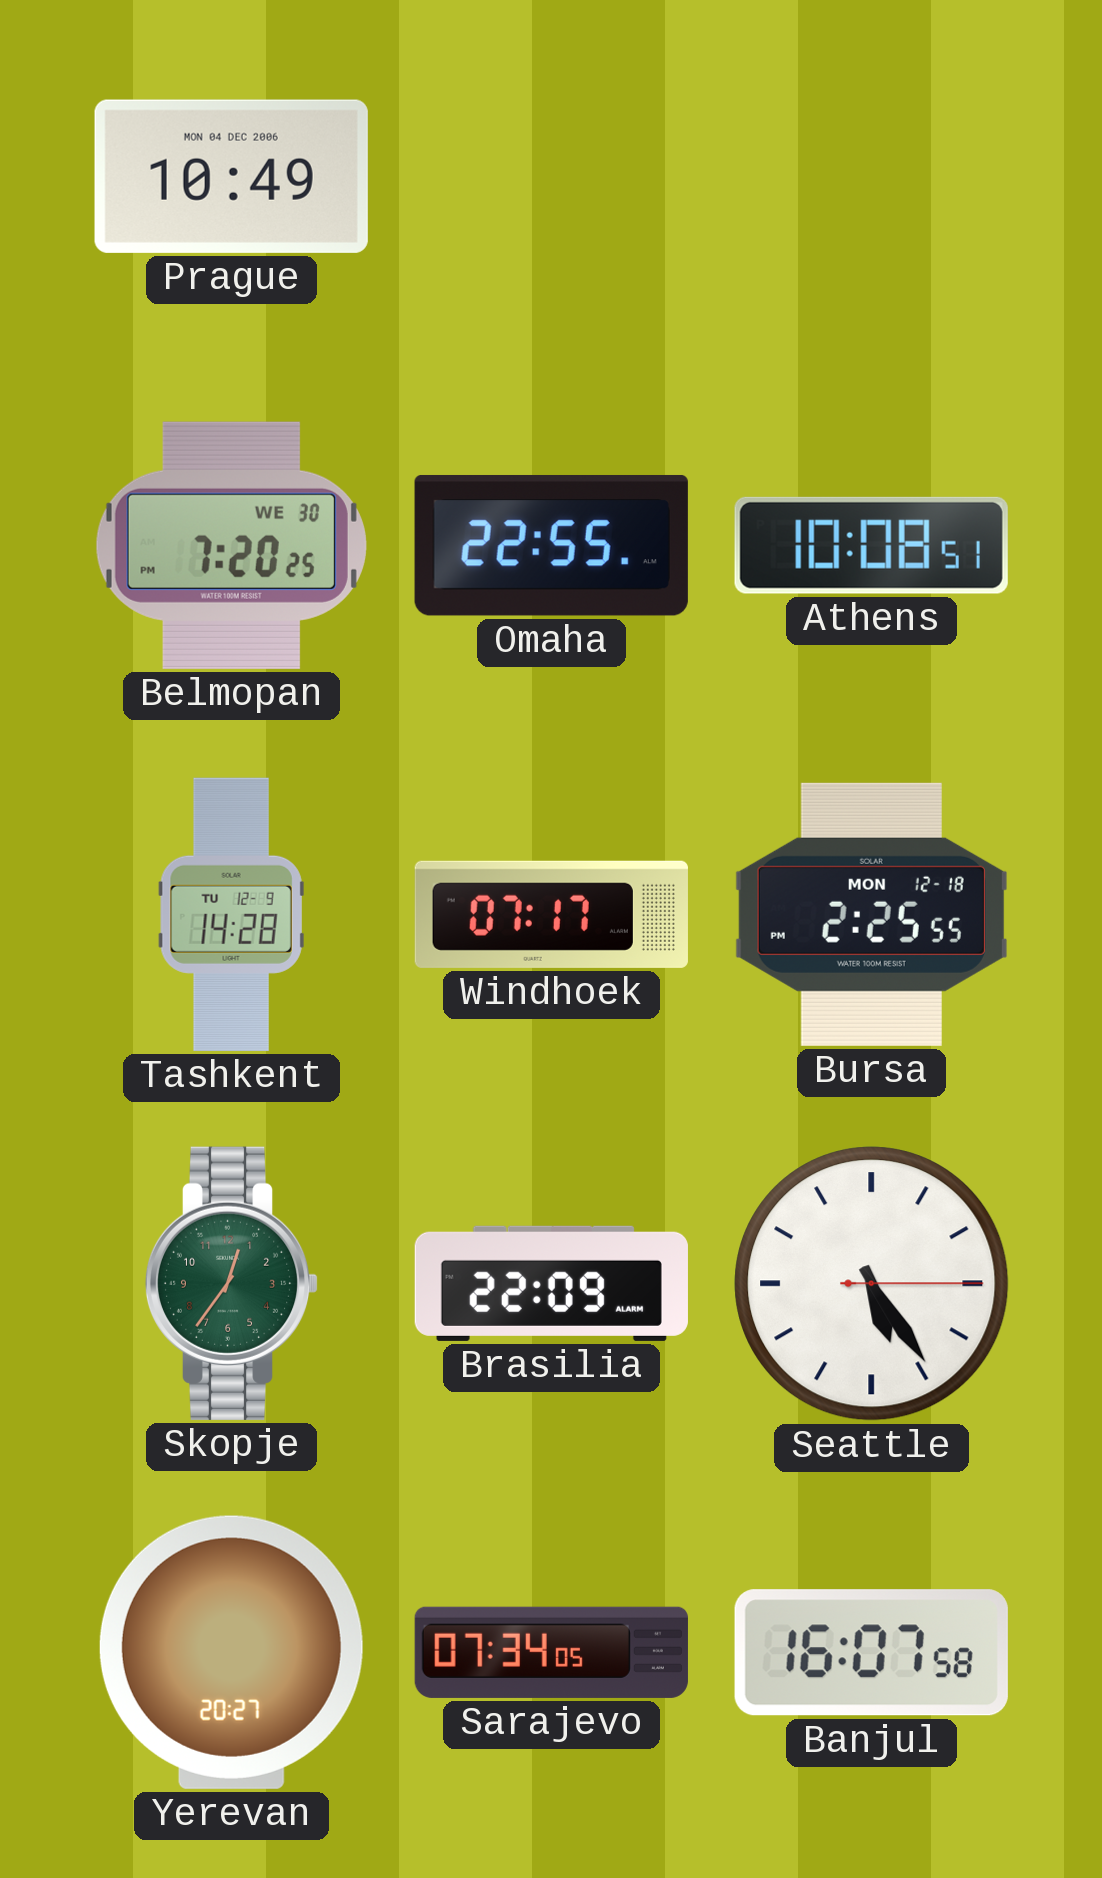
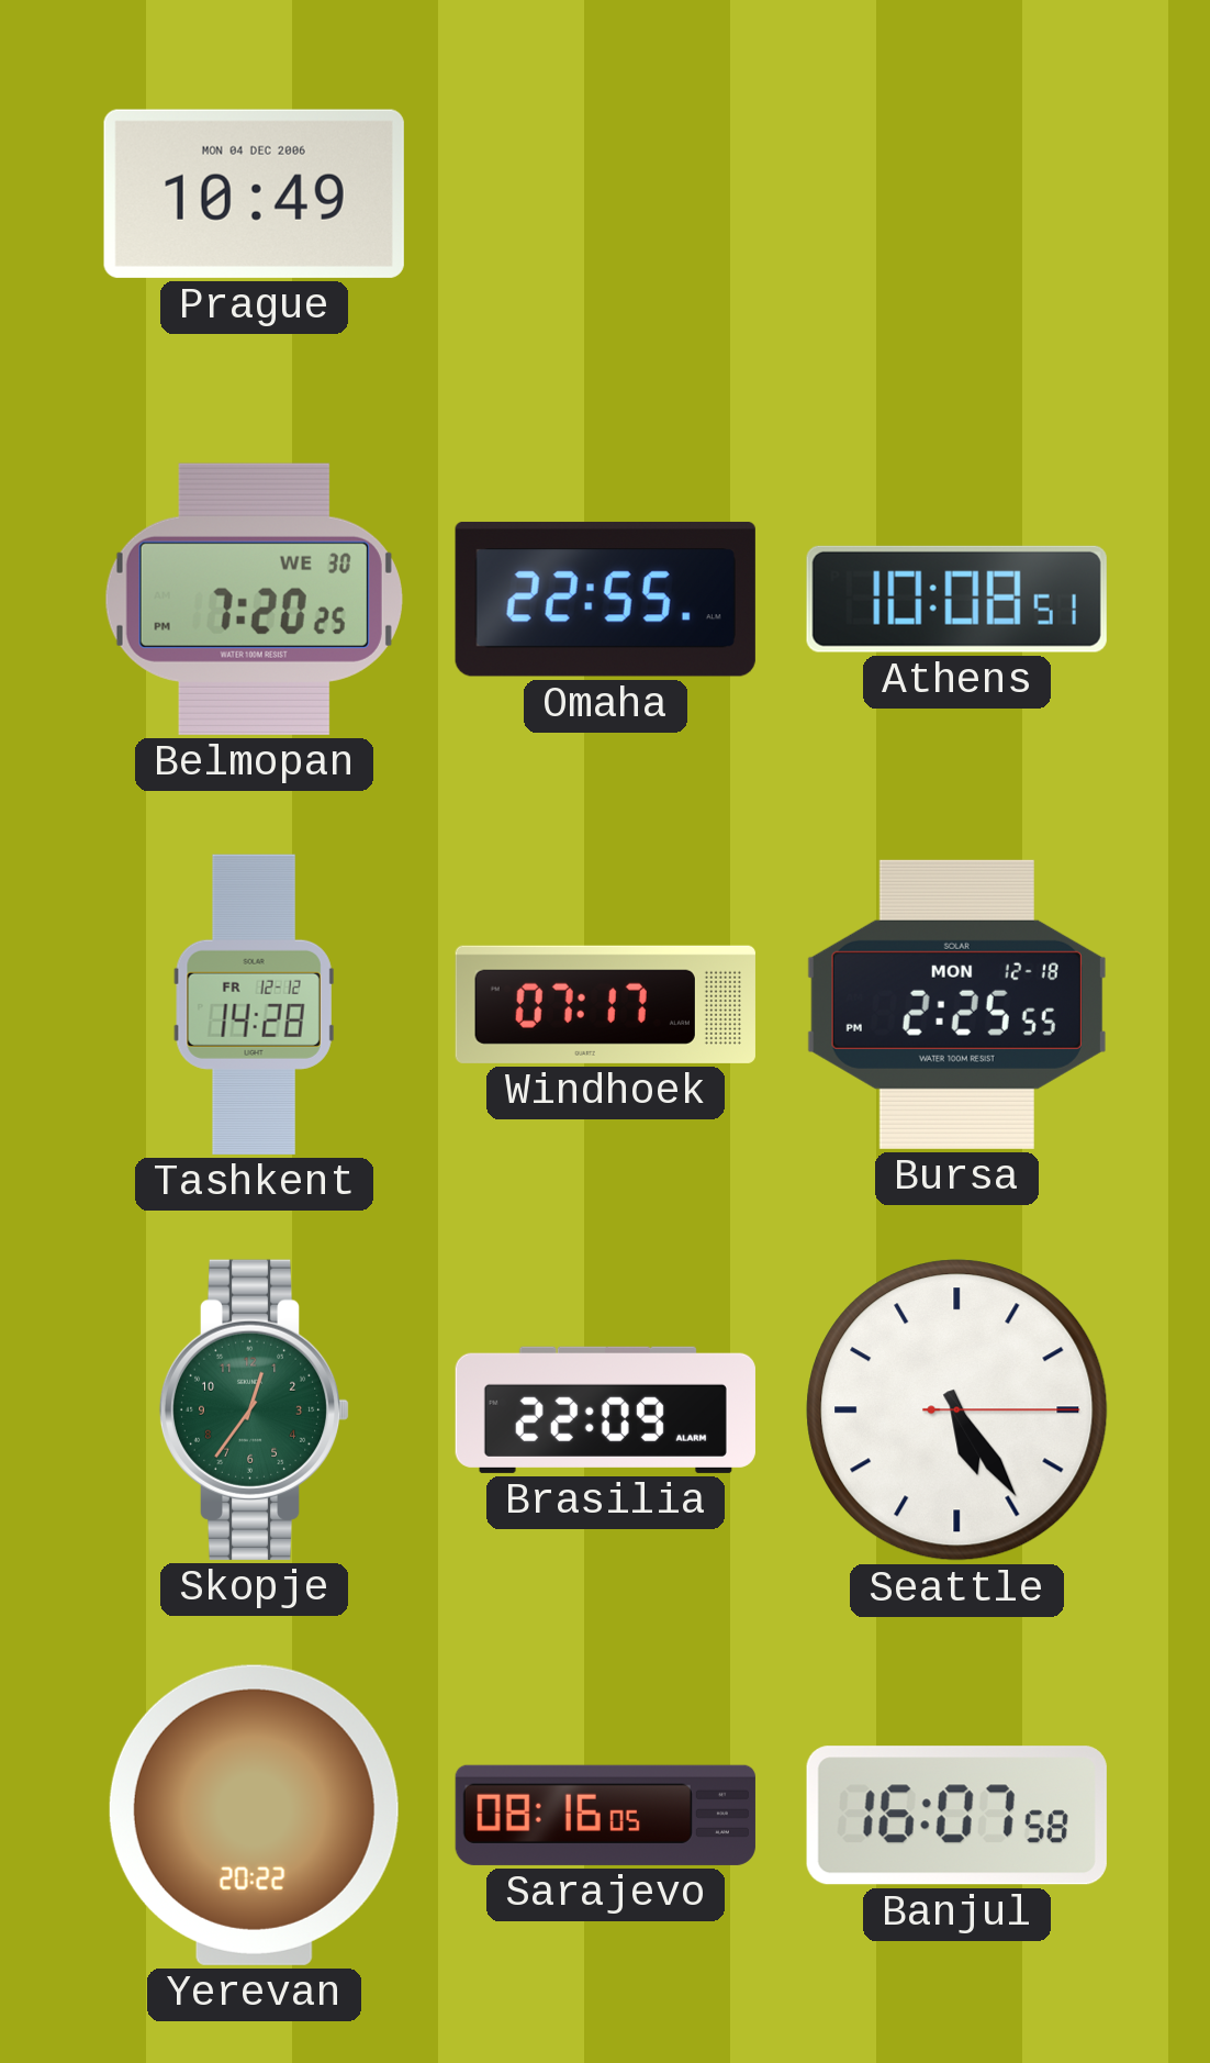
Tashkent date: TU 12-9 -> FR 12-12
Yerevan: 20:27 -> 20:22
Sarajevo: 07:34 -> 08:16
